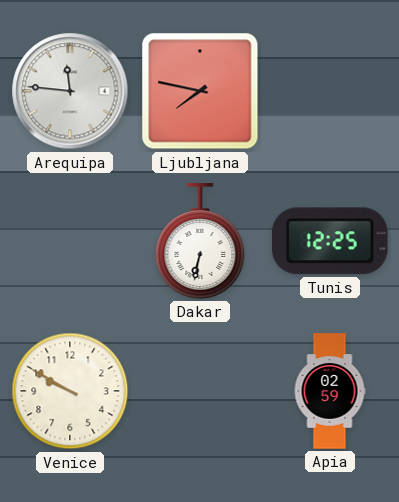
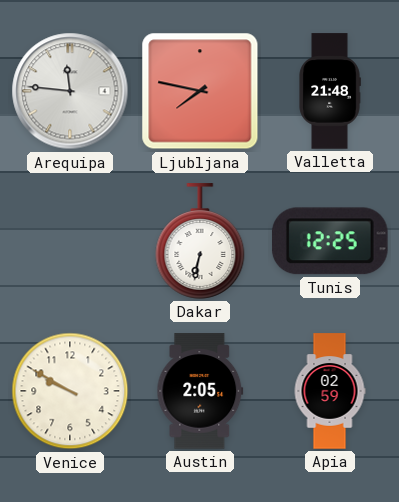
Valletta: none -> 21:48
Austin: none -> 2:05
